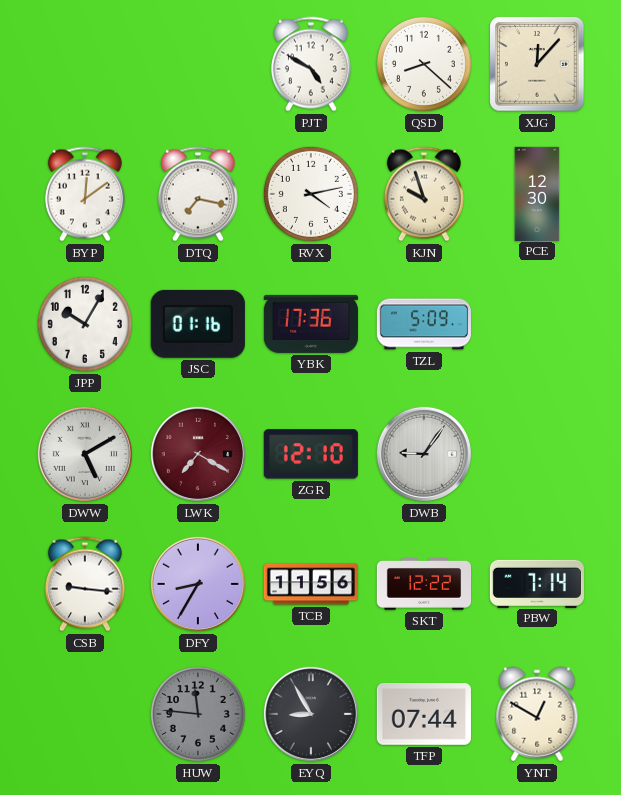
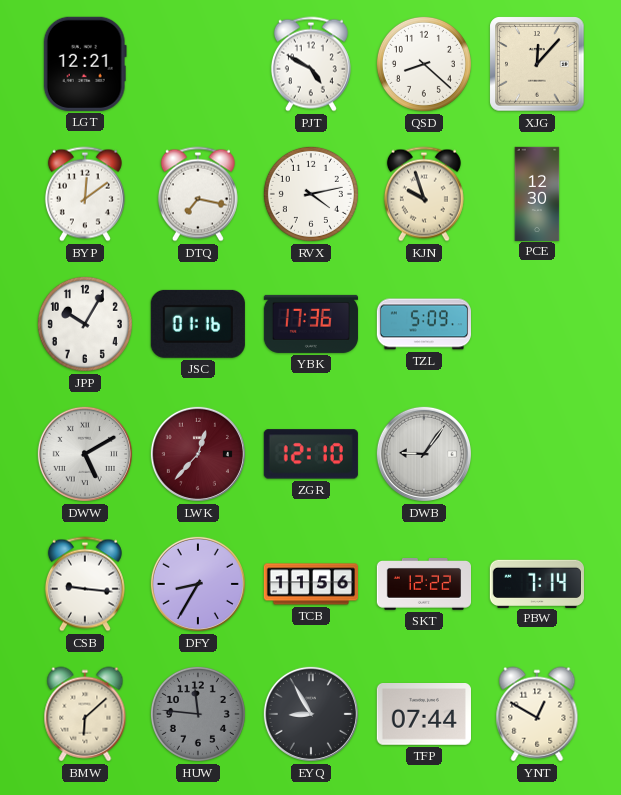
LGT: none -> 12:21
LWK: 7:20 -> 12:37
BMW: none -> 6:08
